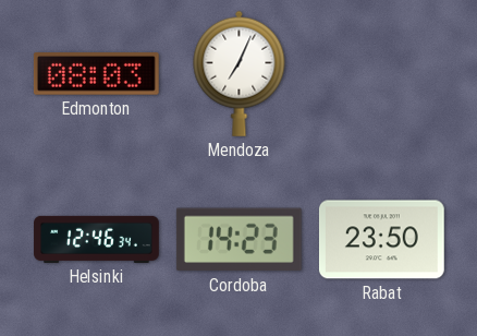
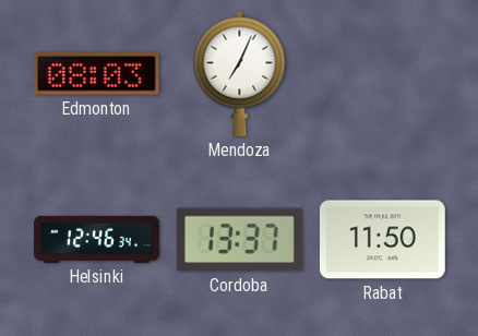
Cordoba: 14:23 -> 13:37
Rabat: 23:50 -> 11:50
